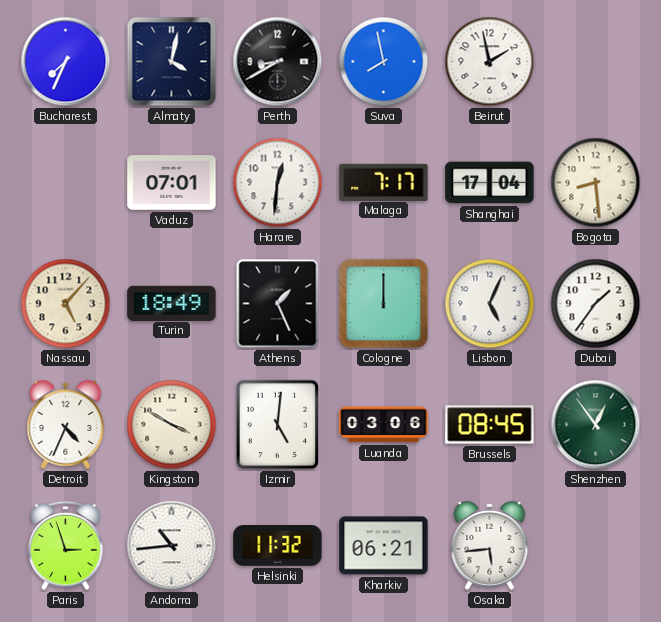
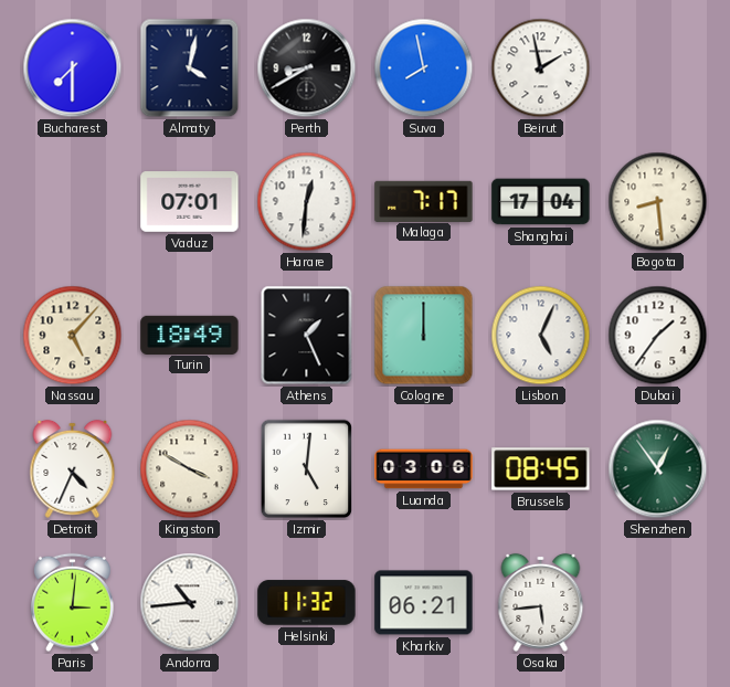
Bucharest: 7:34 -> 7:30
Paris: 2:57 -> 3:01
